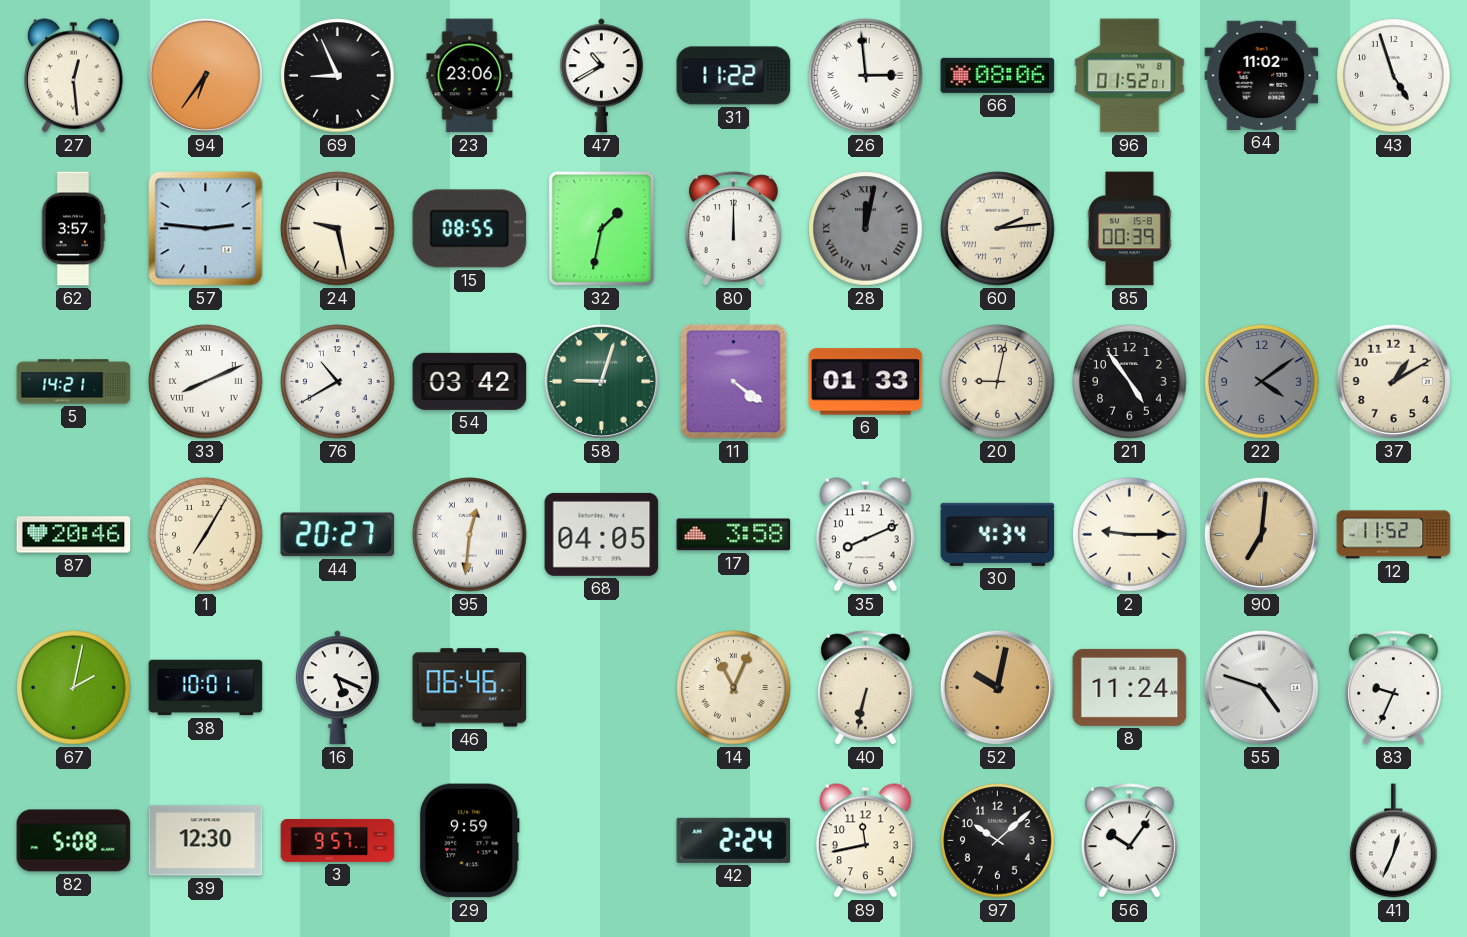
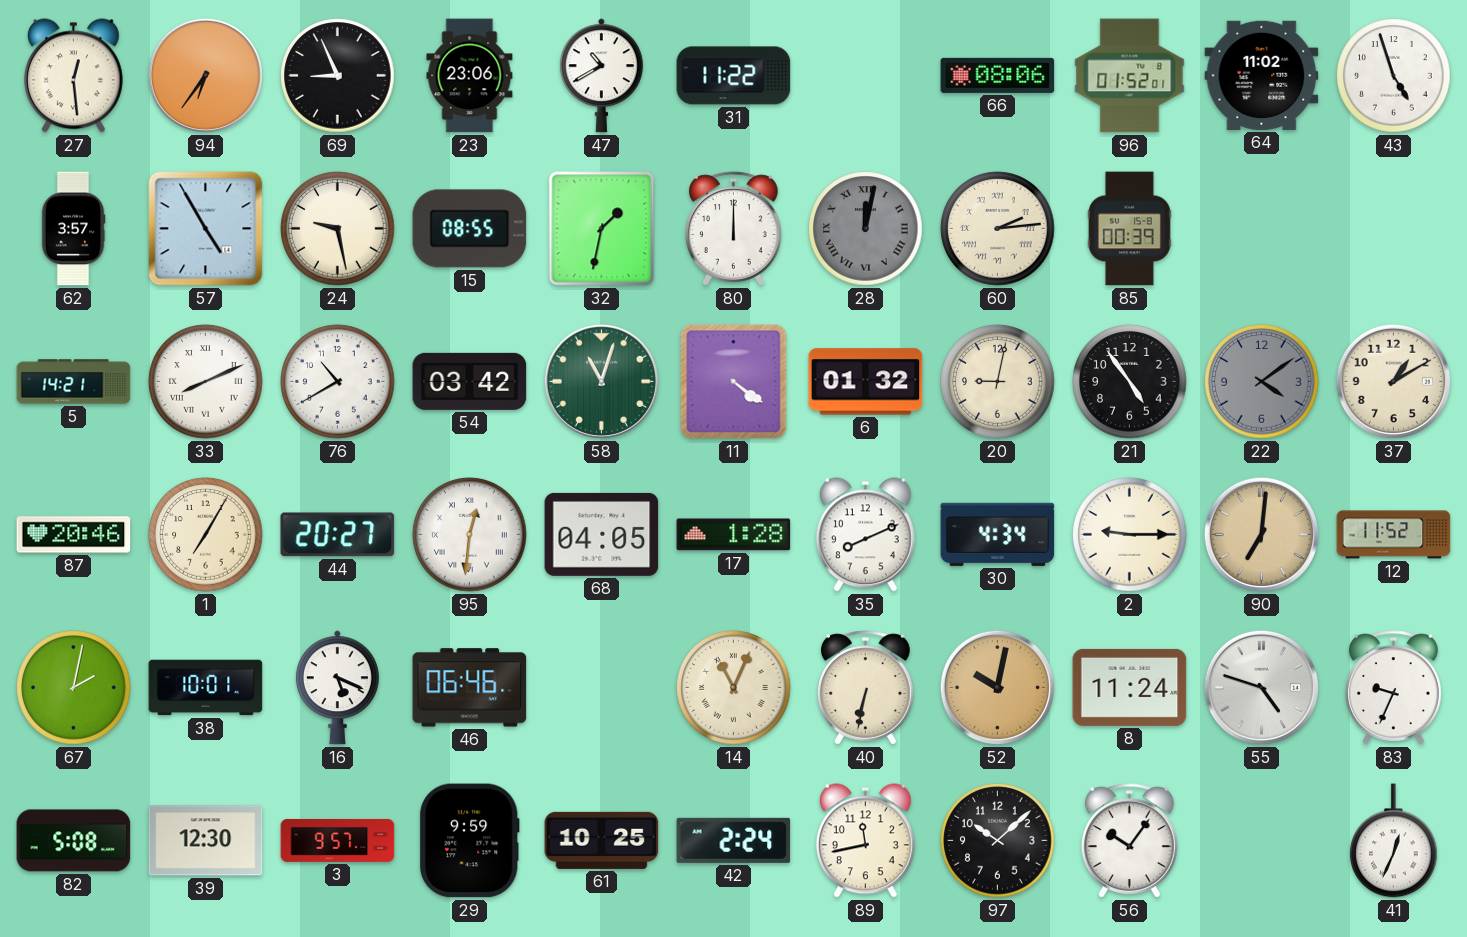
26: 2:59 -> none
57: 2:46 -> 4:55
58: 9:03 -> 11:03
6: 01:33 -> 01:32
17: 3:58 -> 1:28
61: none -> 10:25
